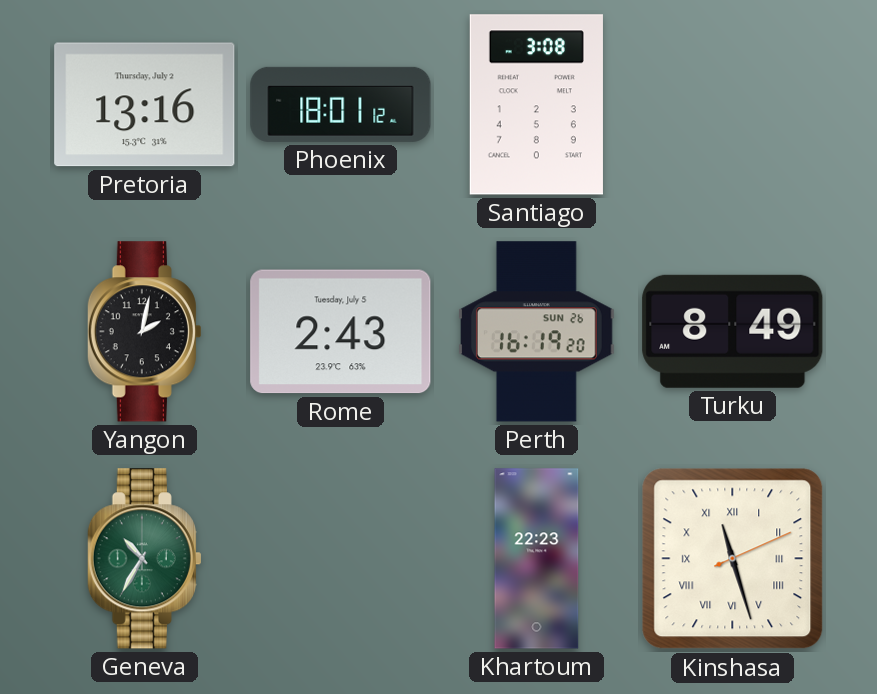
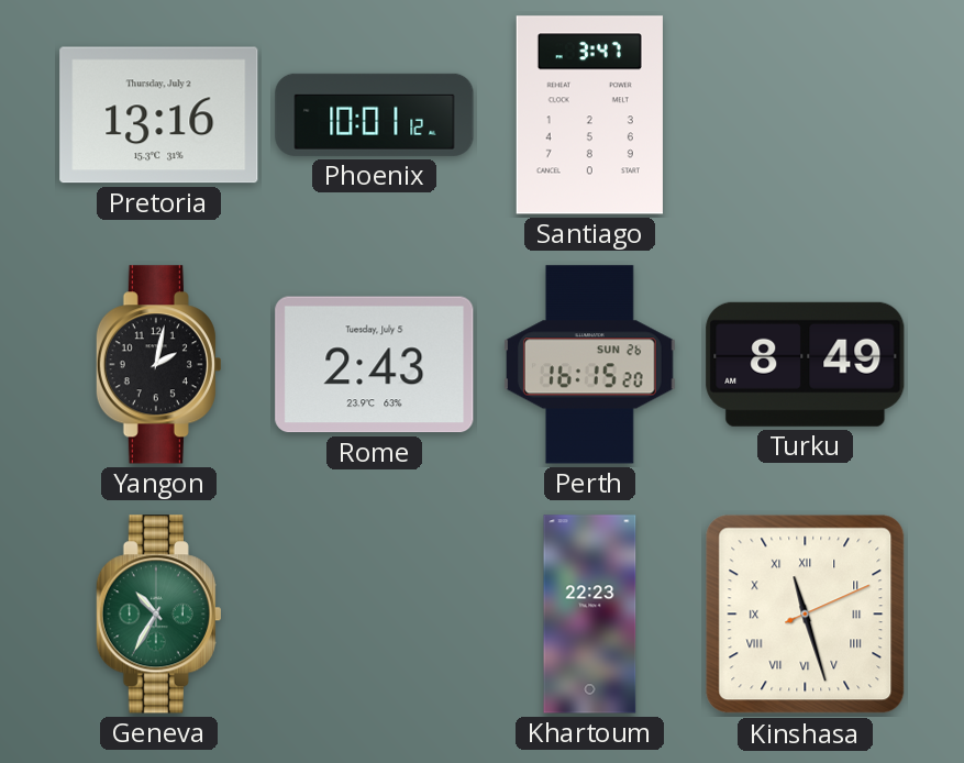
Phoenix: 18:01 -> 10:01
Santiago: 3:08 -> 3:47
Perth: 16:19 -> 16:15
